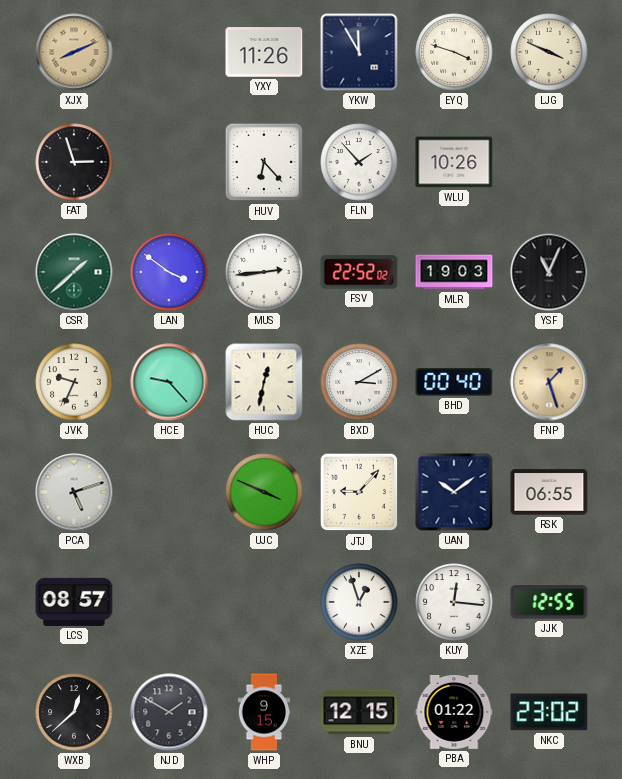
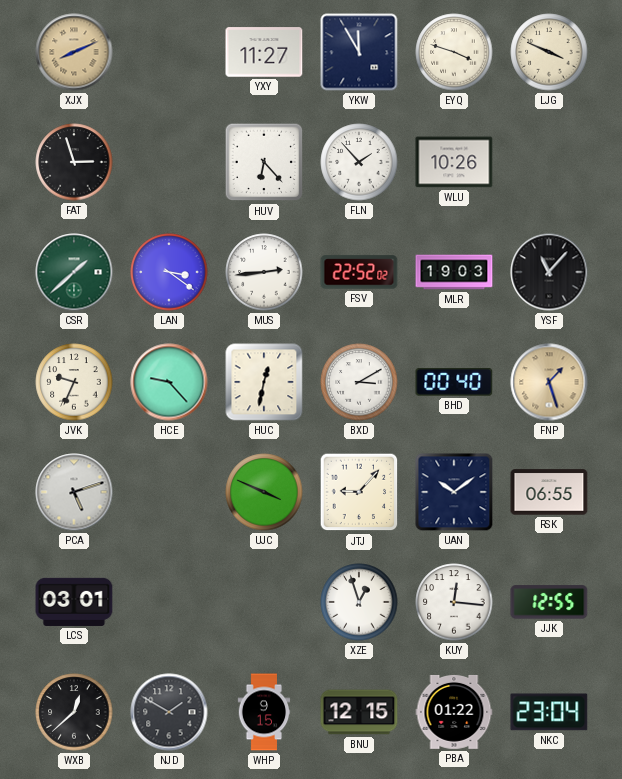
YXY: 11:26 -> 11:27
LAN: 3:51 -> 3:21
YSF: 11:04 -> 11:07
LCS: 08:57 -> 03:01
NKC: 23:02 -> 23:04
